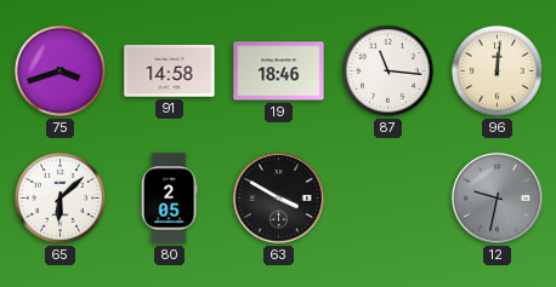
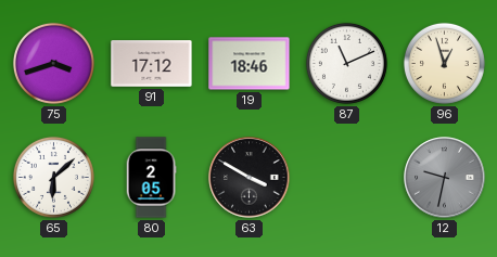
91: 14:58 -> 17:12
87: 11:16 -> 11:11
96: 12:01 -> 12:57
